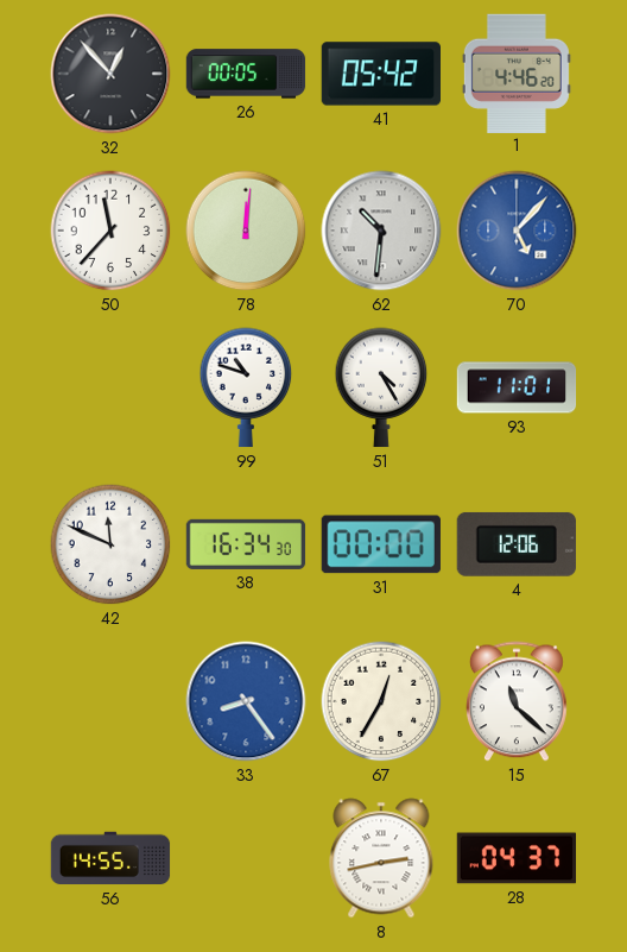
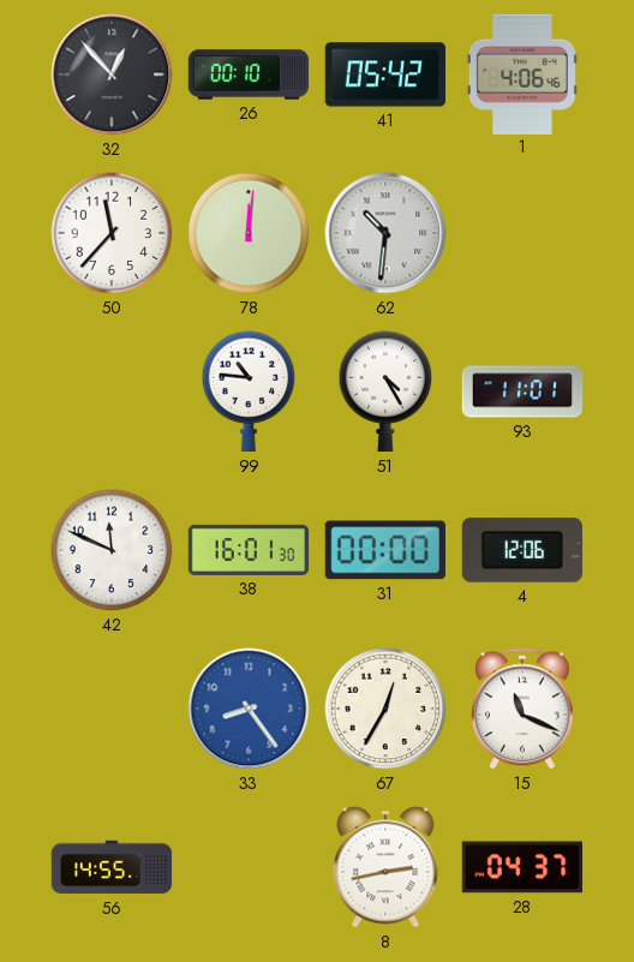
26: 00:05 -> 00:10
1: 4:46 -> 4:06
70: 5:07 -> none
99: 10:48 -> 10:46
38: 16:34 -> 16:01
15: 11:22 -> 11:19
